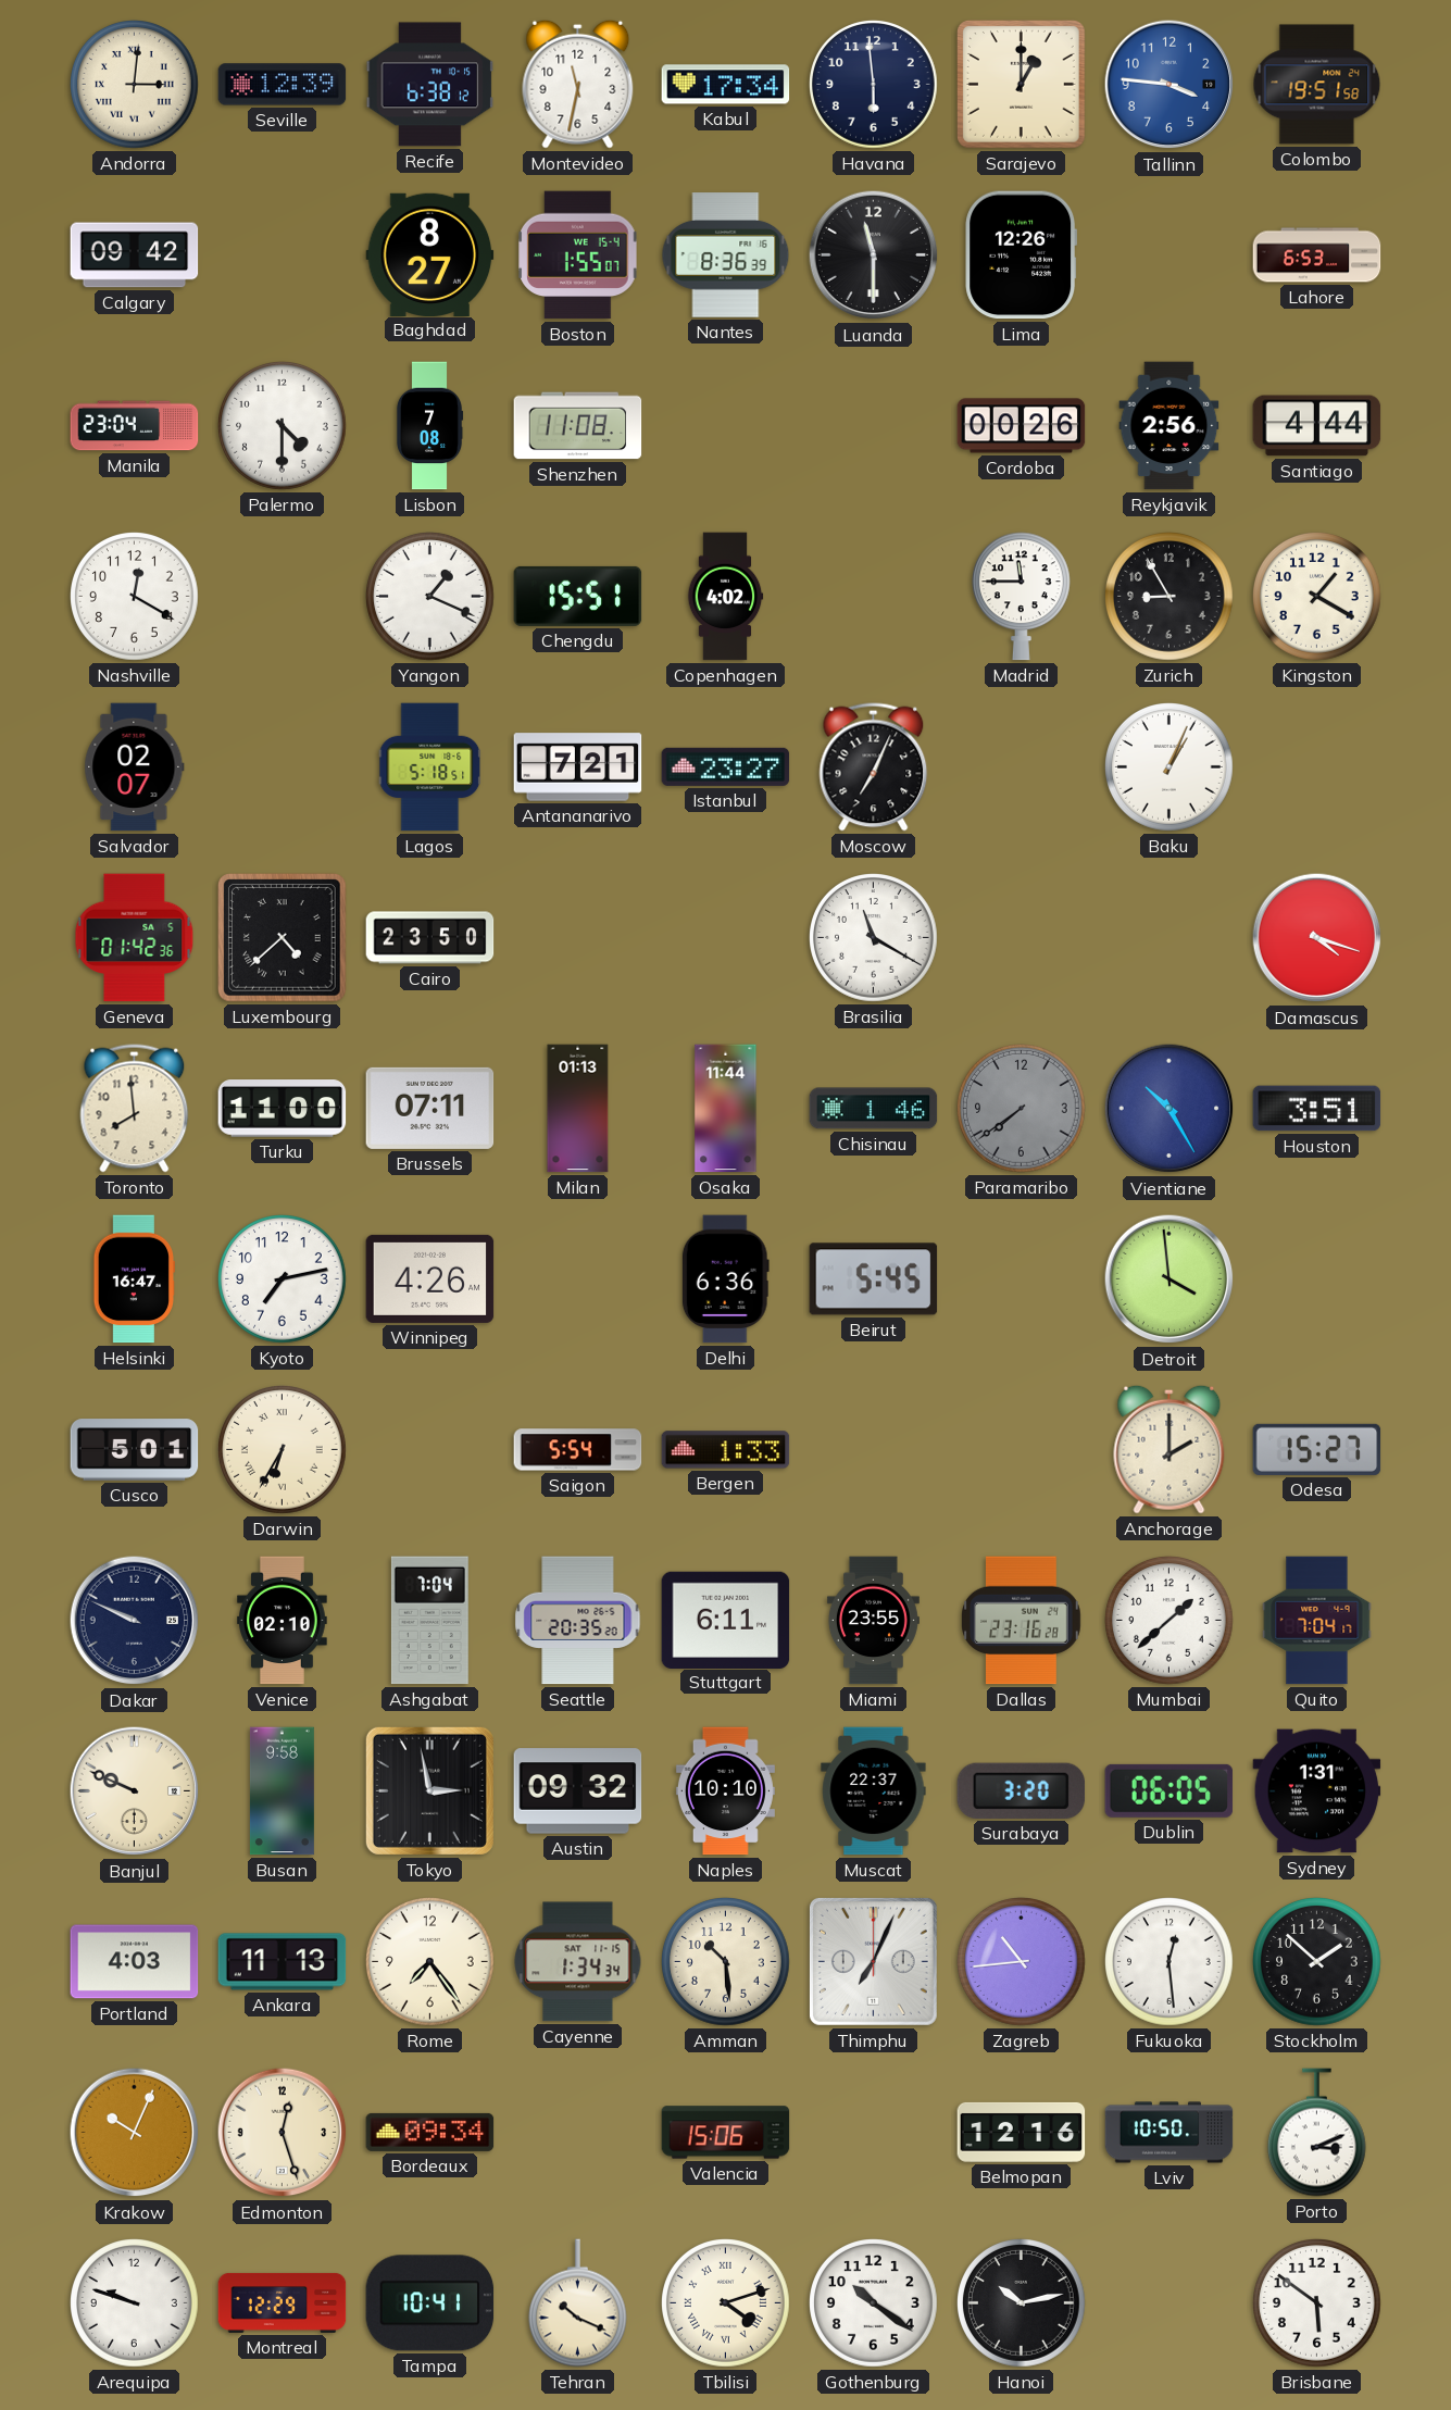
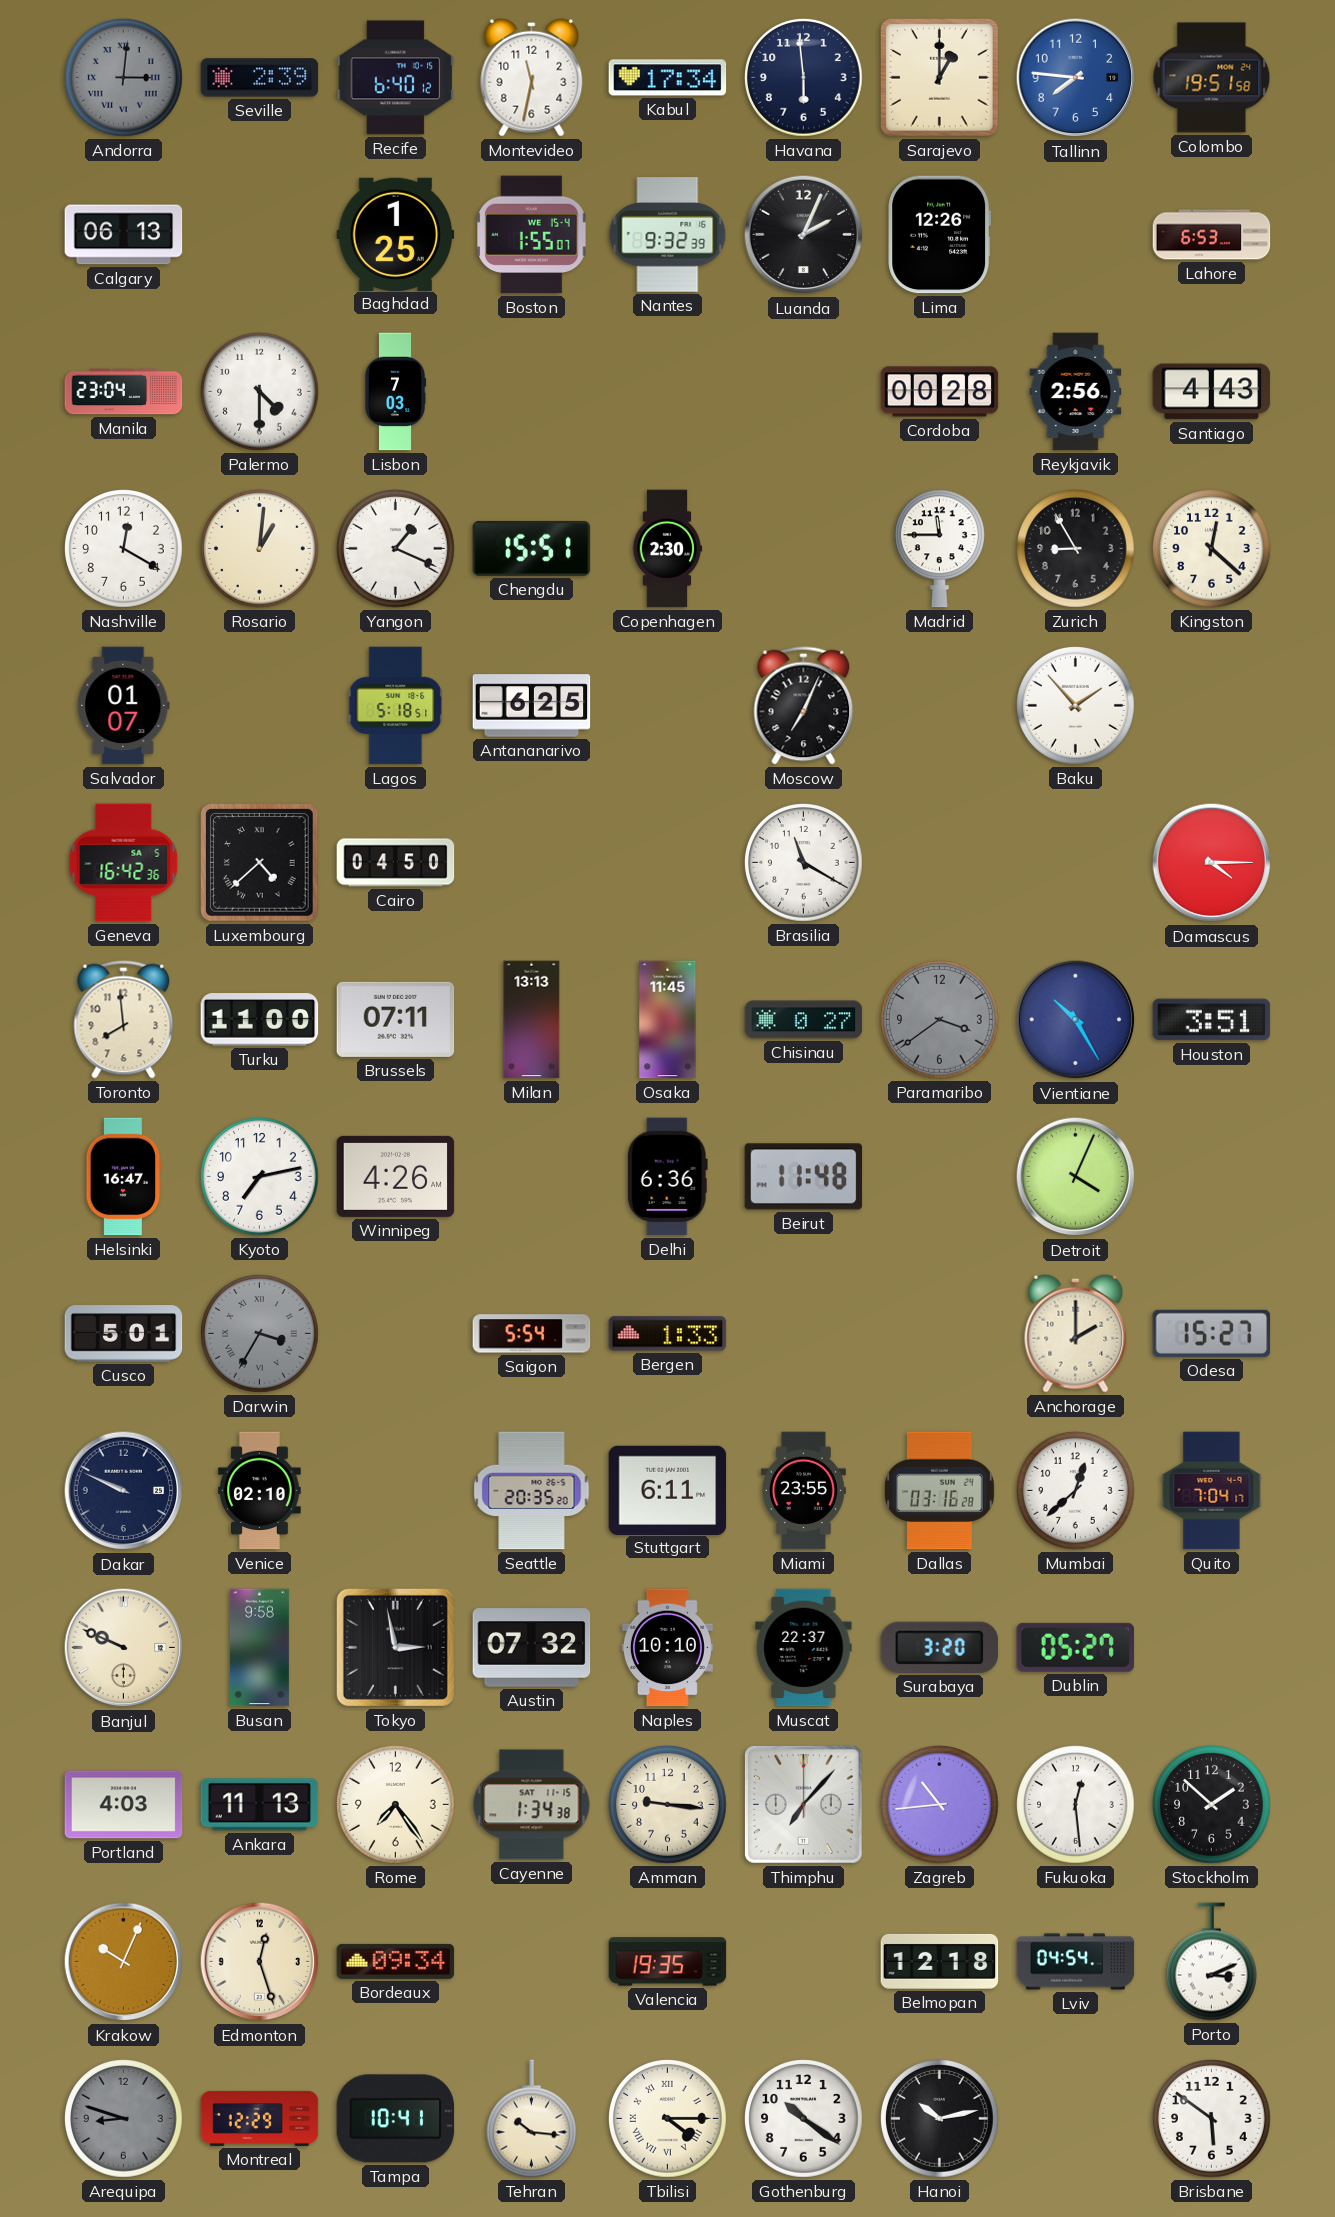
Andorra dial: cream -> grey
Seville: 12:39 -> 2:39
Recife: 6:38 -> 6:40
Tallinn: 3:46 -> 7:46
Calgary: 09:42 -> 06:13
Baghdad: 8:27 -> 1:25
Nantes: 8:36 -> 9:32
Luanda: 11:30 -> 2:04
Lisbon: 7:08 -> 7:03
Shenzhen: 11:08 -> none
Cordoba: 00:26 -> 00:28
Santiago: 4:44 -> 4:43
Rosario: none -> 1:01
Copenhagen: 4:02 -> 2:30
Kingston: 1:20 -> 12:22
Salvador: 02:07 -> 01:07
Antananarivo: 7:21 -> 6:25
Istanbul: 23:27 -> none
Baku: 1:04 -> 1:53
Geneva: 01:42 -> 16:42
Cairo: 23:50 -> 04:50
Damascus: 4:18 -> 4:15
Milan: 01:13 -> 13:13
Osaka: 11:44 -> 11:45
Chisinau: 1:46 -> 0:27
Paramaribo: 7:39 -> 3:39
Beirut: 5:45 -> 11:48
Detroit: 3:59 -> 4:04
Darwin: 6:35 -> 3:35
Darwin dial: cream -> grey
Ashgabat: 7:04 -> none
Dallas: 23:16 -> 03:16
Mumbai: 1:38 -> 12:38
Austin: 09:32 -> 07:32
Dublin: 06:05 -> 05:27
Sydney: 1:31 -> none
Cayenne: 1:34:34 -> 1:34:38
Amman: 10:29 -> 9:16
Thimphu: 7:04 -> 7:07
Valencia: 15:06 -> 19:35
Belmopan: 12:16 -> 12:18
Lviv: 10:50 -> 04:54
Arequipa: 9:48 -> 8:48
Arequipa dial: white -> grey
Tehran: 10:19 -> 10:16
Tbilisi: 4:12 -> 4:15
